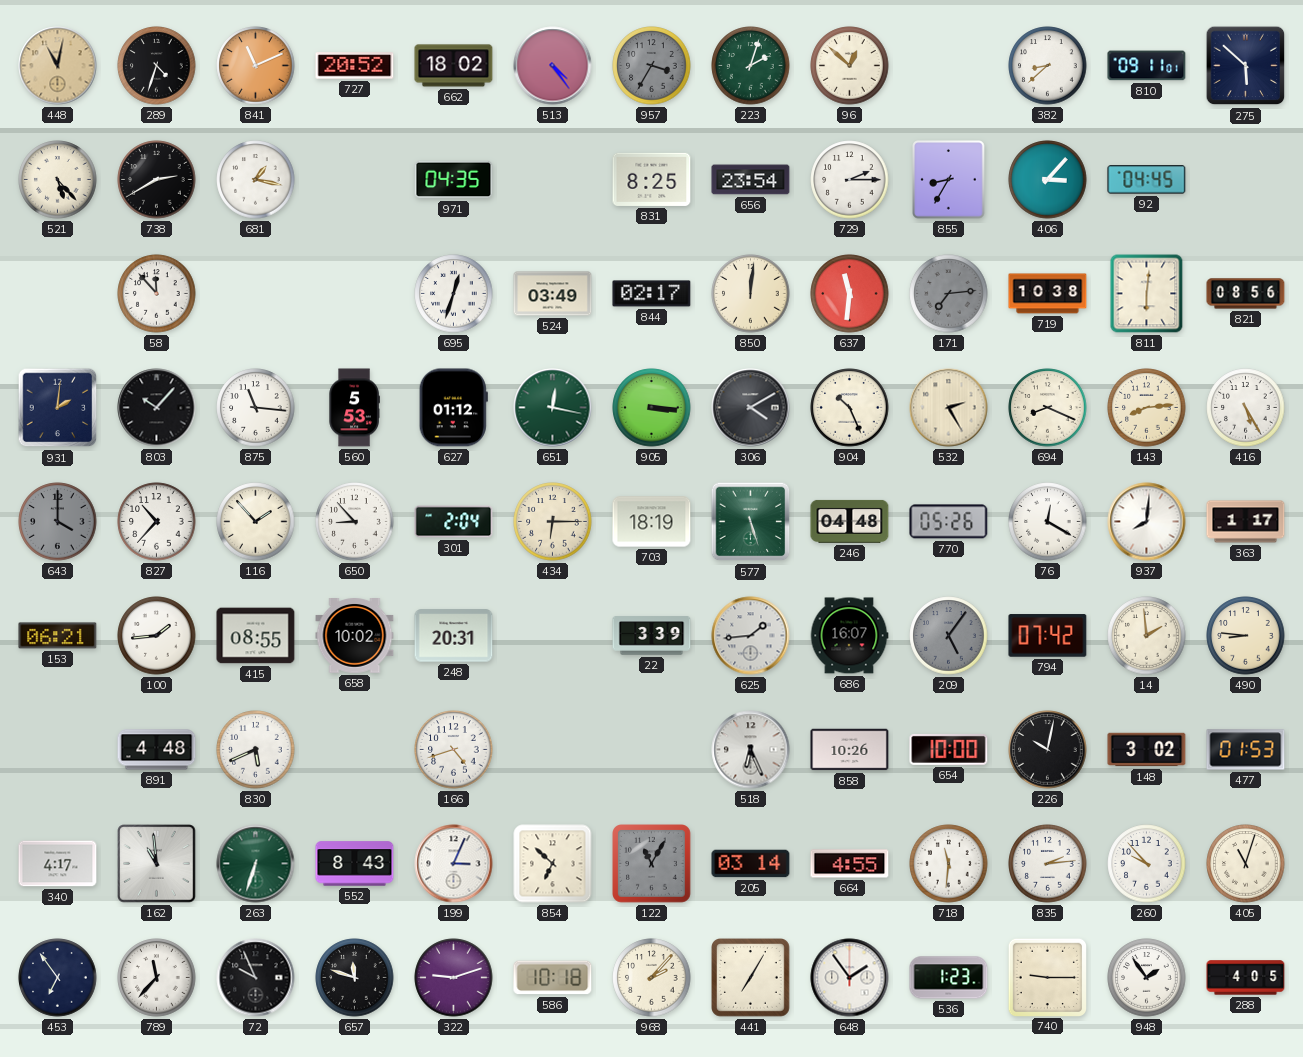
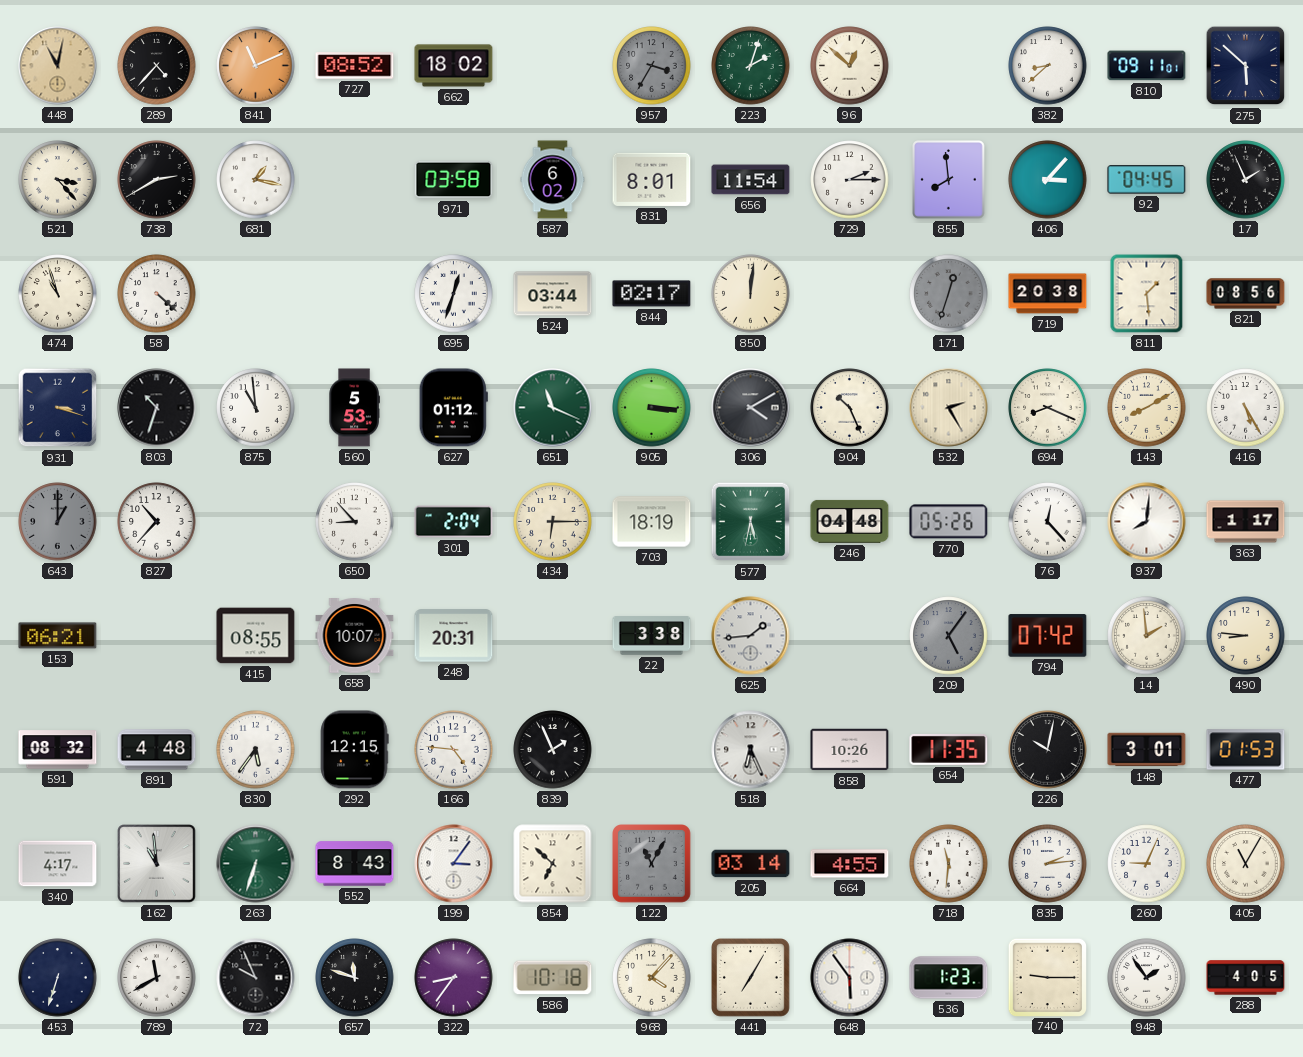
289: 4:33 -> 4:37
727: 20:52 -> 08:52
513: 4:24 -> none
521: 5:23 -> 3:23
971: 04:35 -> 03:58
587: none -> 6:02
831: 8:25 -> 8:01
656: 23:54 -> 11:54
855: 8:35 -> 7:59
17: none -> 1:56
474: none -> 10:57
58: 11:53 -> 4:22
524: 03:49 -> 03:44
637: 11:31 -> none
171: 7:14 -> 12:33
719: 10:38 -> 20:38
811: 6:01 -> 1:29
931: 2:01 -> 3:18
803: 10:07 -> 10:33
875: 11:16 -> 10:59
651: 12:17 -> 11:19
143: 8:14 -> 8:10
643: 4:00 -> 1:00
116: 1:53 -> none
577: 5:27 -> 5:32
76: 12:20 -> 12:23
100: 1:44 -> none
658: 10:02 -> 10:07
22: 3:39 -> 3:38
686: 16:07 -> none
591: none -> 08:32
830: 5:41 -> 5:36
292: none -> 12:15
166: 4:42 -> 4:46
839: none -> 1:56
654: 10:00 -> 11:35
148: 3:02 -> 3:01
199: 3:04 -> 3:06
260: 9:53 -> 9:04
405: 11:03 -> 11:05
453: 6:54 -> 6:33
789: 11:37 -> 11:40
322: 9:12 -> 8:36
968: 2:07 -> 4:07
648: 1:54 -> 5:54
